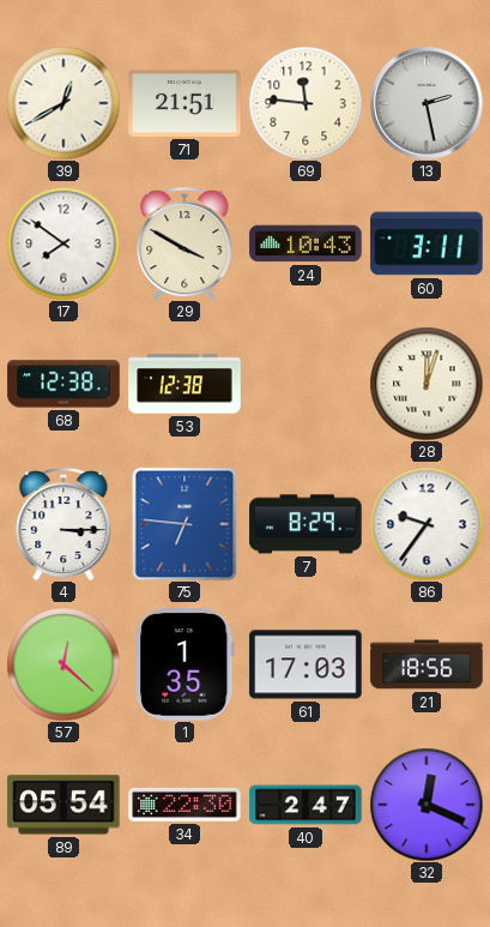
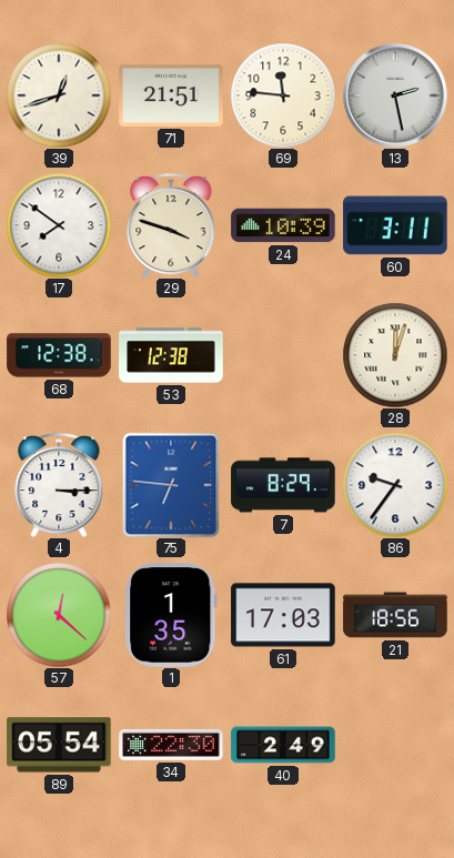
39: 12:40 -> 12:42
29: 3:50 -> 3:48
24: 10:43 -> 10:39
40: 2:47 -> 2:49
32: 12:19 -> none
